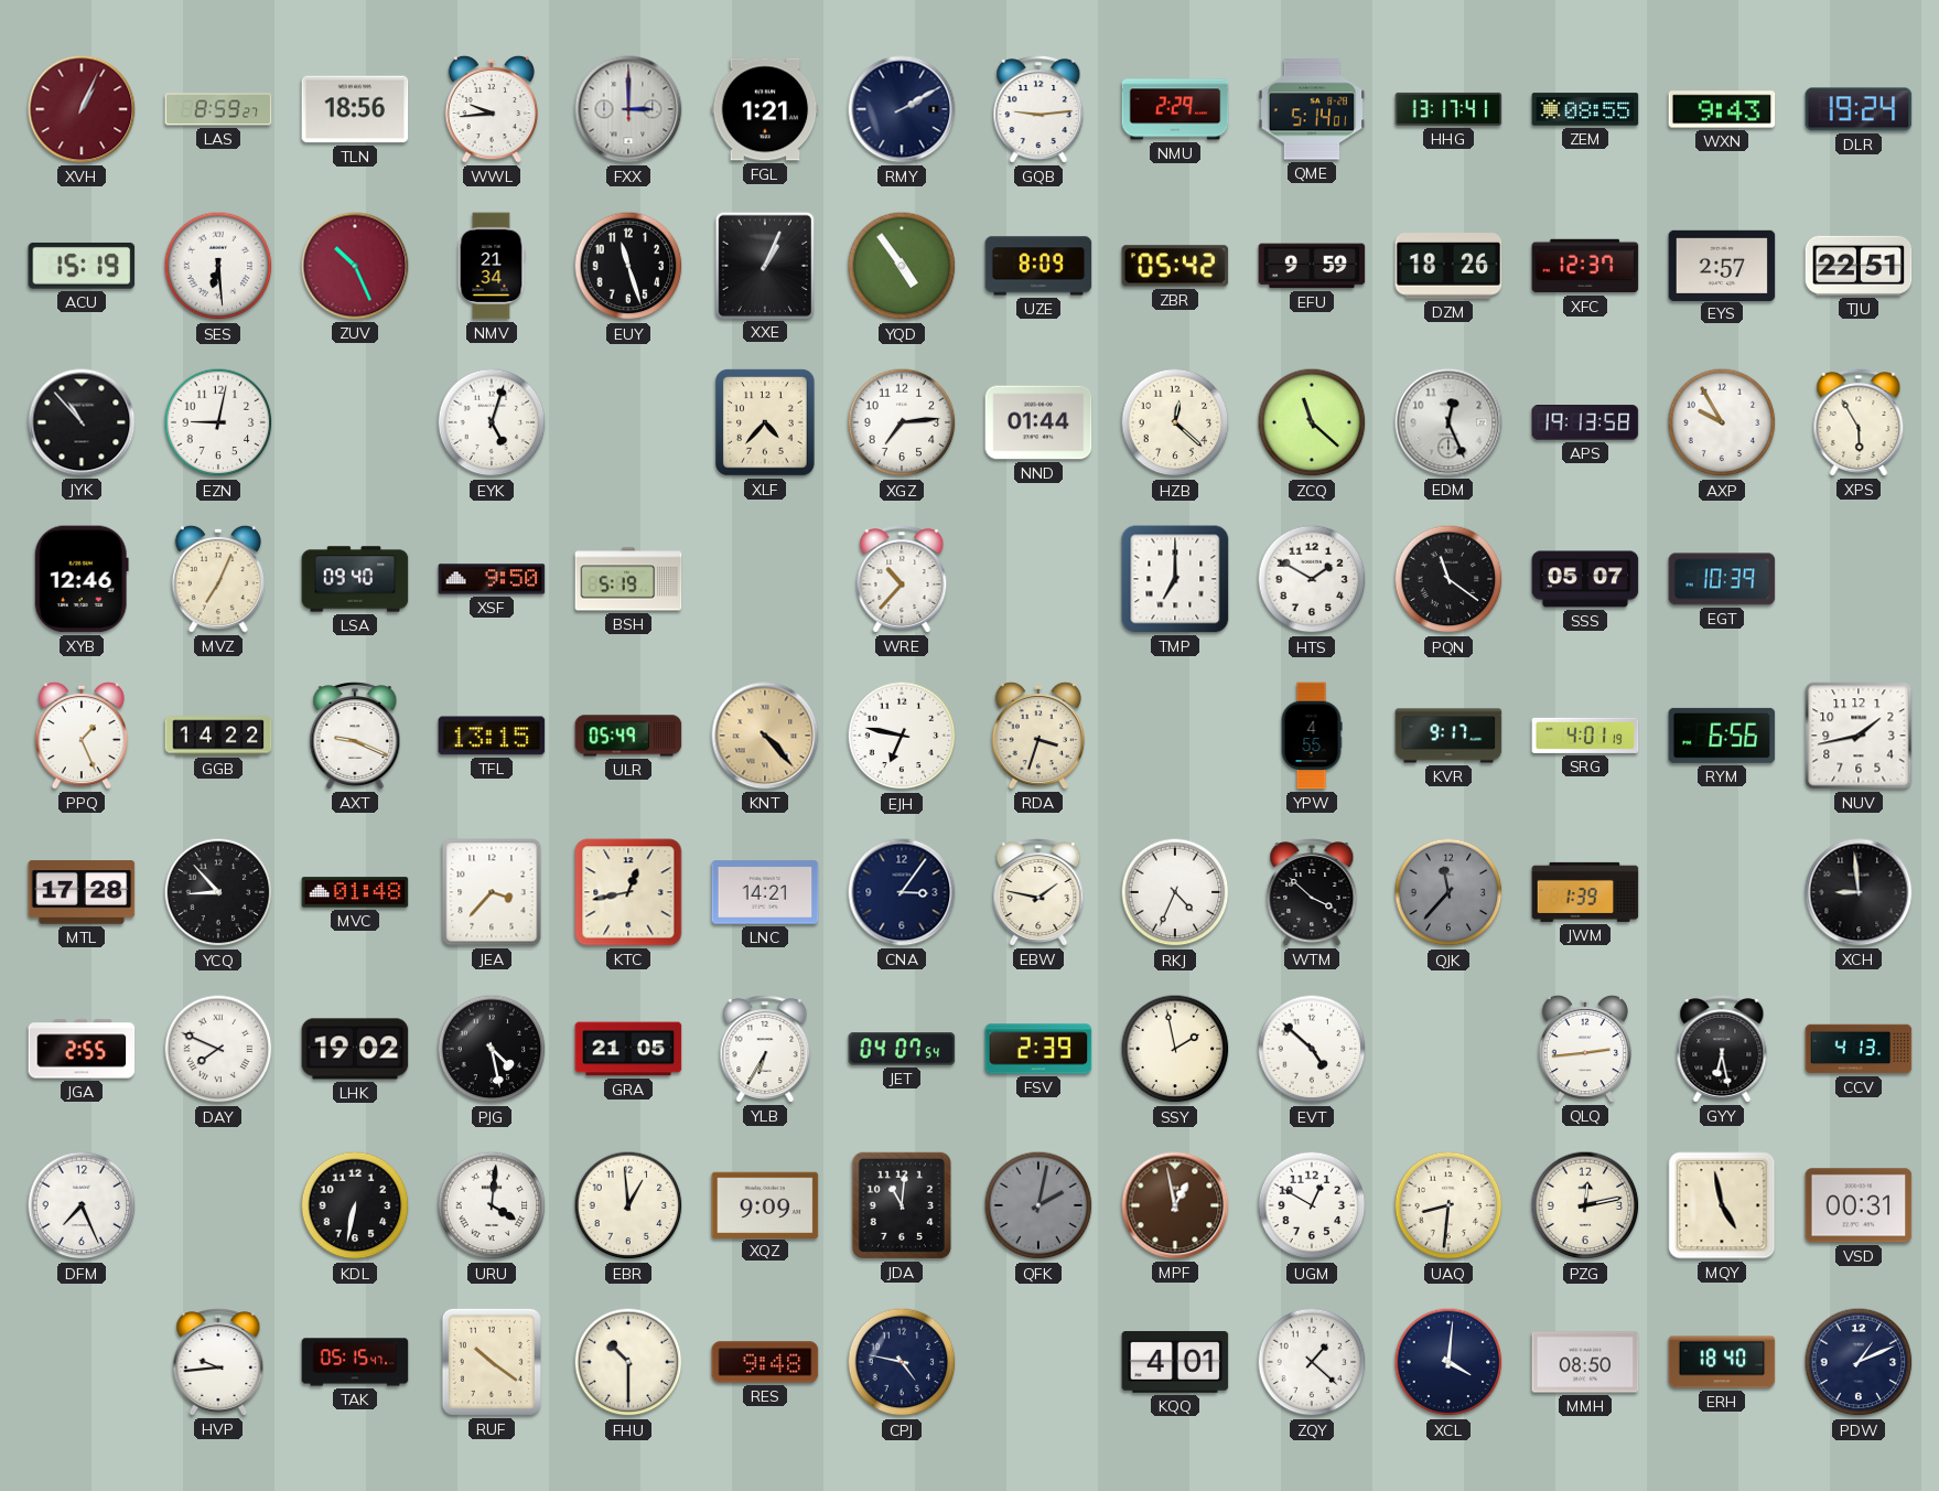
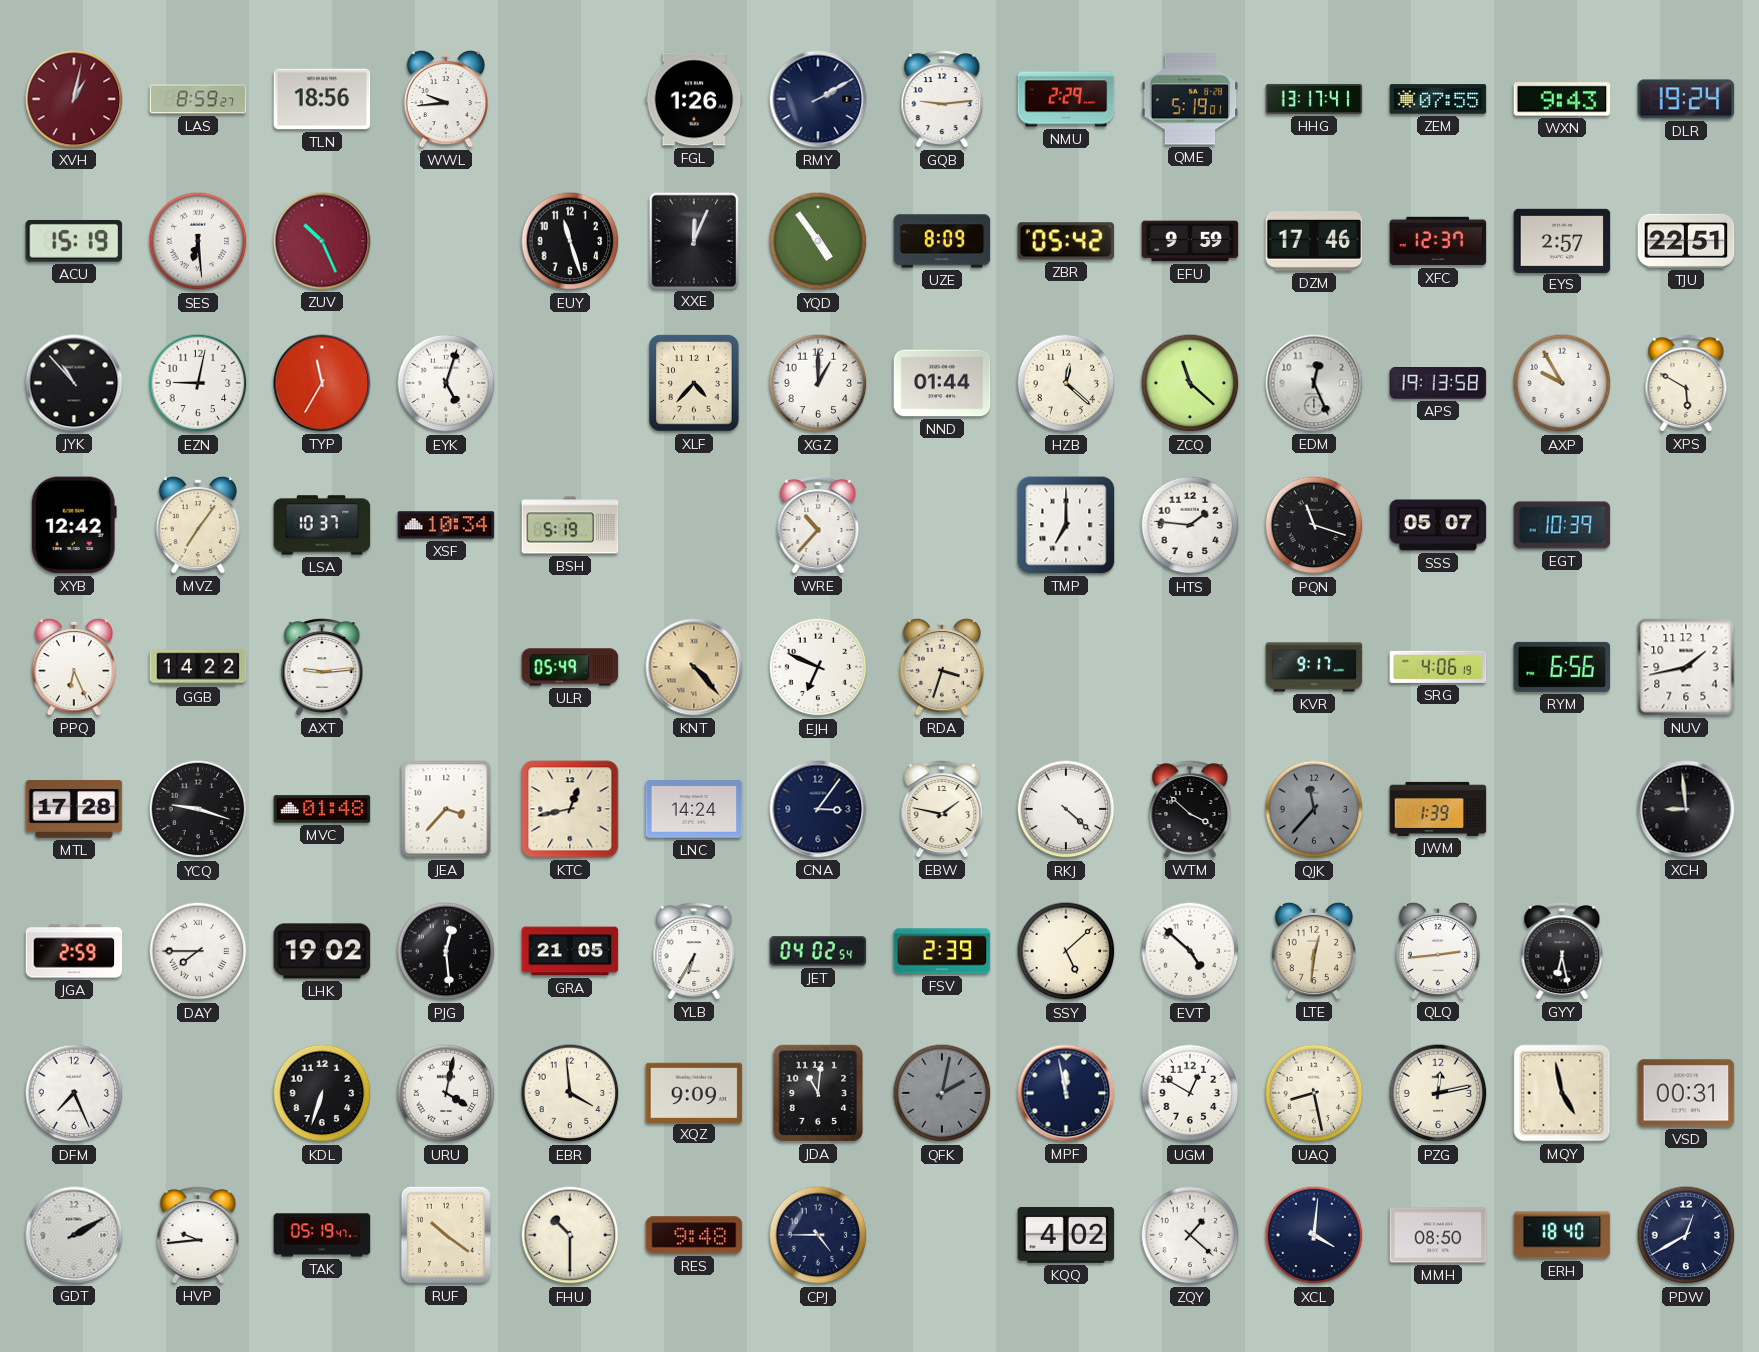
XVH: 1:04 -> 1:02
FXX: 3:00 -> none
FGL: 1:21 -> 1:26
QME: 5:14 -> 5:19
ZEM: 08:55 -> 07:55
NMV: 21:34 -> none
XXE: 1:04 -> 12:04
DZM: 18:26 -> 17:46
TYP: none -> 11:35
XGZ: 7:14 -> 1:00
XPS: 5:55 -> 5:50
XYB: 12:46 -> 12:42
MVZ: 7:04 -> 7:06
LSA: 09:40 -> 10:37
XSF: 9:50 -> 10:34
HTS: 1:50 -> 1:46
PQN: 11:21 -> 11:18
PPQ: 1:26 -> 6:26
AXT: 9:19 -> 9:14
TFL: 13:15 -> none
EJH: 6:47 -> 6:49
YPW: 4:55 -> none
SRG: 4:01 -> 4:06
YCQ: 8:53 -> 9:18
LNC: 14:21 -> 14:24
RKJ: 4:34 -> 4:22
JGA: 2:55 -> 2:59
DAY: 7:49 -> 7:45
PJG: 4:28 -> 12:29
JET: 04:07 -> 04:02
SSY: 1:58 -> 5:08
LTE: none -> 12:31
CCV: 4:13 -> none
KDL: 6:32 -> 6:33
URU: 4:01 -> 4:02
EBR: 12:59 -> 3:59
MPF: 12:58 -> 11:58
MPF dial: brown -> navy
UAQ: 8:31 -> 8:28
GDT: none -> 2:10
TAK: 05:15 -> 05:19
CPJ: 4:47 -> 4:45
KQQ: 4:01 -> 4:02
PDW: 1:11 -> 12:40
